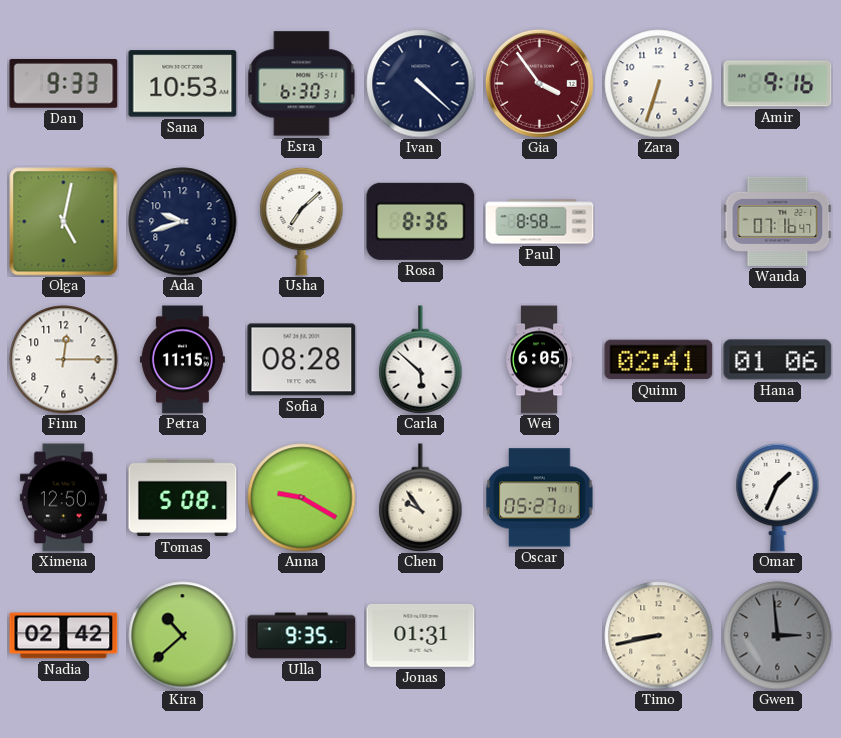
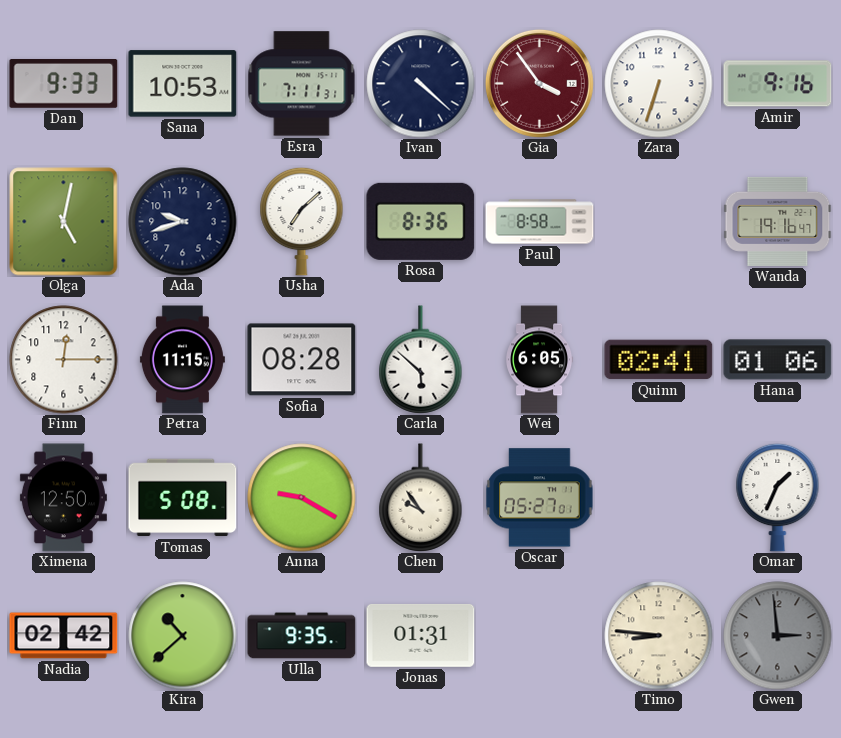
Esra: 6:30 -> 7:11
Wanda: 07:16 -> 19:16
Timo: 8:43 -> 8:46
